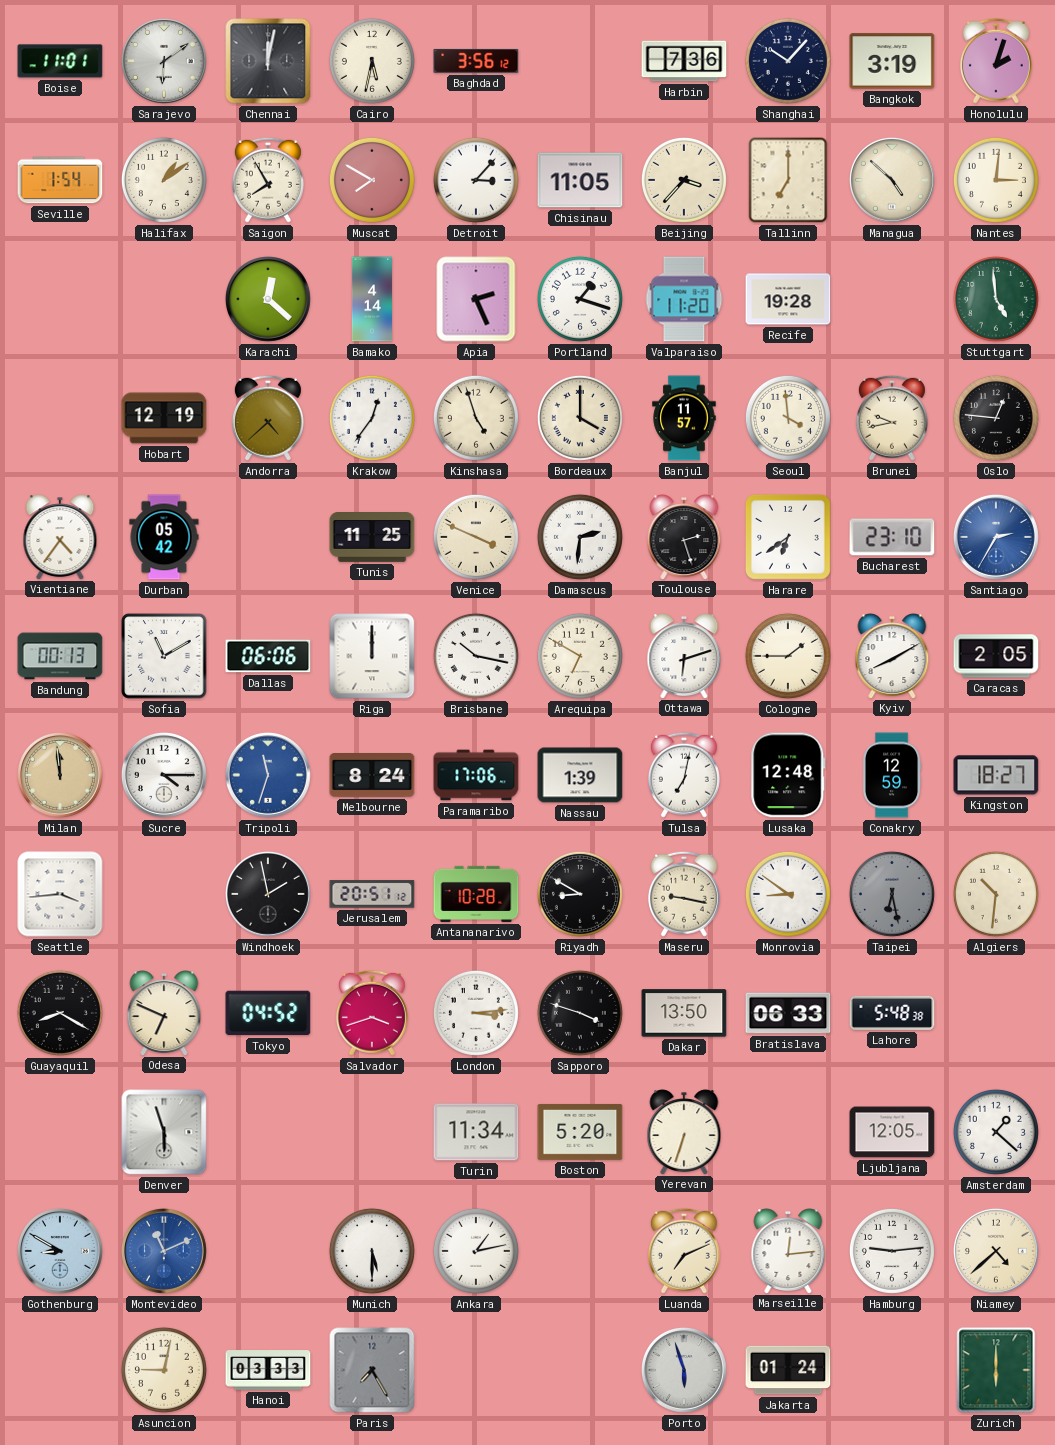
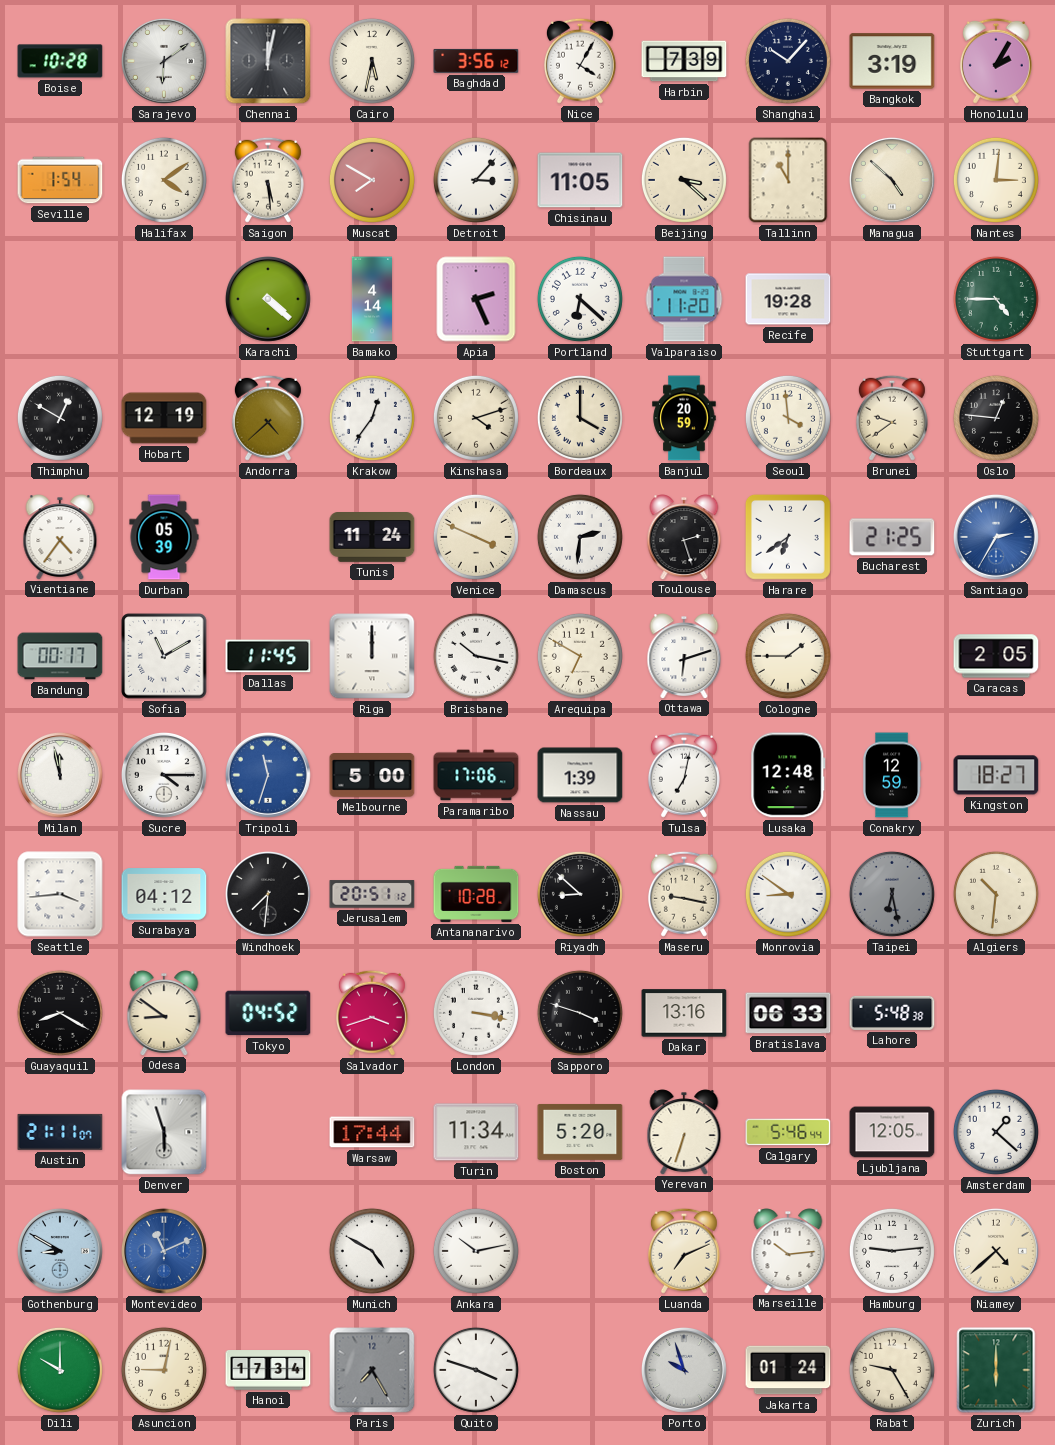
Boise: 11:01 -> 10:28
Nice: none -> 4:05
Harbin: 7:36 -> 7:39
Honolulu: 2:03 -> 2:05
Halifax: 1:09 -> 4:09
Saigon: 7:55 -> 5:29
Beijing: 3:37 -> 3:22
Tallinn: 7:00 -> 11:00
Karachi: 12:22 -> 4:22
Portland: 1:18 -> 6:22
Stuttgart: 4:59 -> 4:45
Thimphu: none -> 12:50
Kinshasa: 4:57 -> 4:12
Banjul: 11:57 -> 20:59
Brunei: 9:43 -> 9:39
Durban: 05:42 -> 05:39
Tunis: 11:25 -> 11:24
Bucharest: 23:10 -> 21:25
Bandung: 00:13 -> 00:17
Dallas: 06:06 -> 11:45
Kyiv: 8:10 -> none
Milan: 11:59 -> 11:58
Milan dial: champagne -> white
Melbourne: 8:24 -> 5:00
Surabaya: none -> 04:12
Windhoek: 1:58 -> 7:31
Riyadh: 8:50 -> 8:52
Odesa: 6:49 -> 8:51
London: 3:14 -> 3:17
Dakar: 13:50 -> 13:16
Austin: none -> 21:11
Warsaw: none -> 17:44
Calgary: none -> 5:46
Munich: 5:30 -> 4:50
Ankara: 1:13 -> 10:13
Marseille: 12:14 -> 10:14
Dili: none -> 10:00
Hanoi: 03:33 -> 17:34
Quito: none -> 3:48
Porto: 5:57 -> 9:57
Rabat: none -> 9:25
